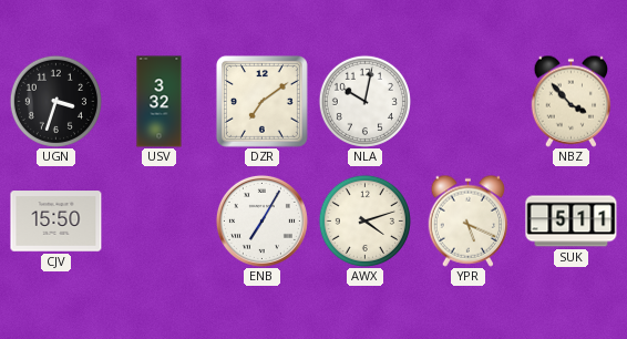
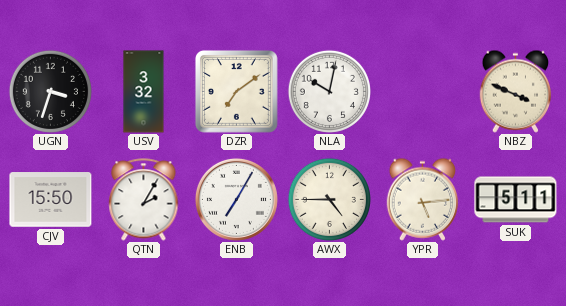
NBZ: 3:53 -> 3:49
QTN: none -> 2:05
AWX: 4:12 -> 4:45
YPR: 5:19 -> 5:14
